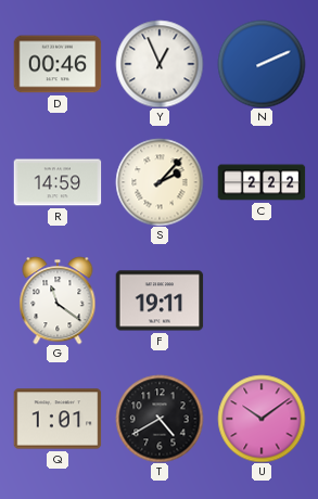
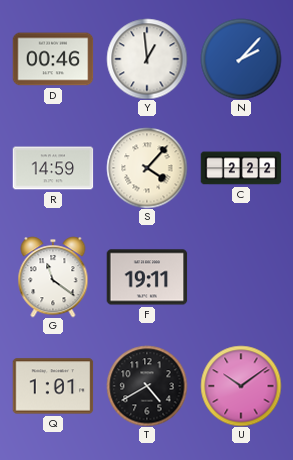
Y: 12:56 -> 12:59
N: 2:11 -> 2:07
S: 2:07 -> 4:07
